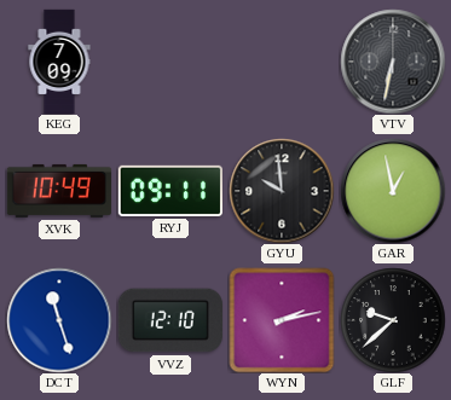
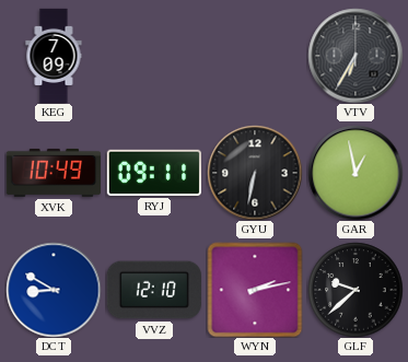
VTV: 6:32 -> 6:35
GYU: 9:59 -> 6:32
DCT: 11:27 -> 8:50
